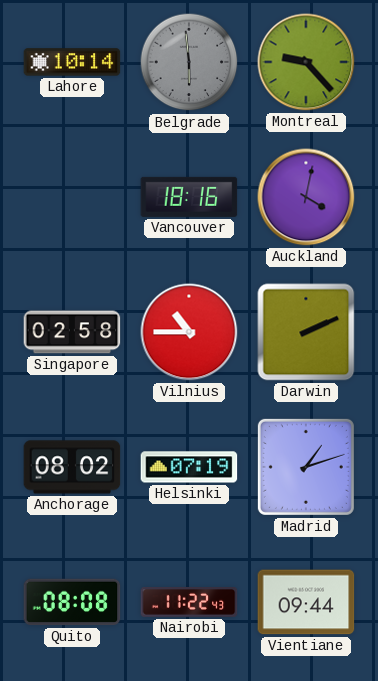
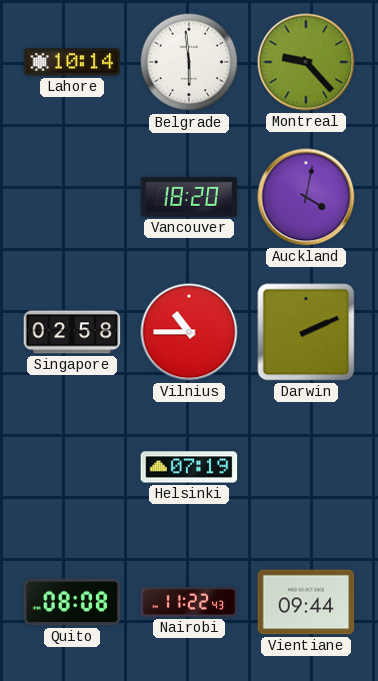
Belgrade dial: grey -> white
Vancouver: 18:16 -> 18:20
Anchorage: 08:02 -> none
Madrid: 1:12 -> none
